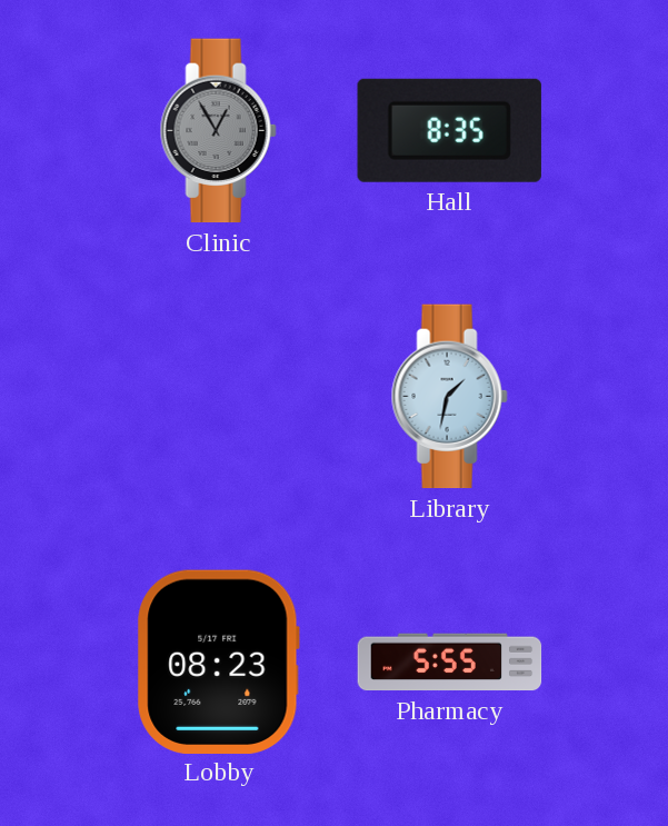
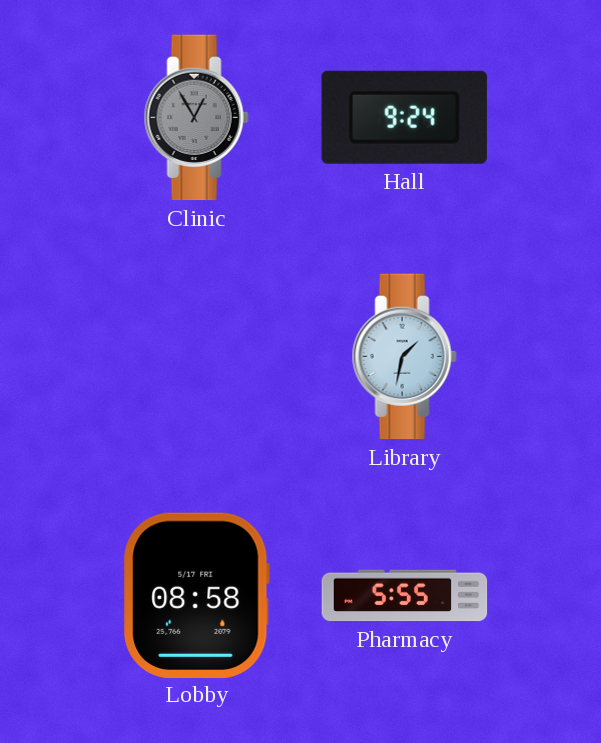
Hall: 8:35 -> 9:24
Lobby: 08:23 -> 08:58
